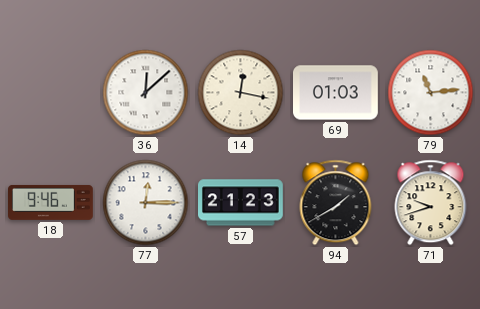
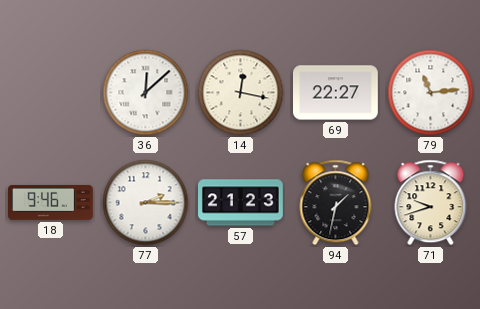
69: 01:03 -> 22:27
77: 12:15 -> 2:15
94: 1:40 -> 1:32
